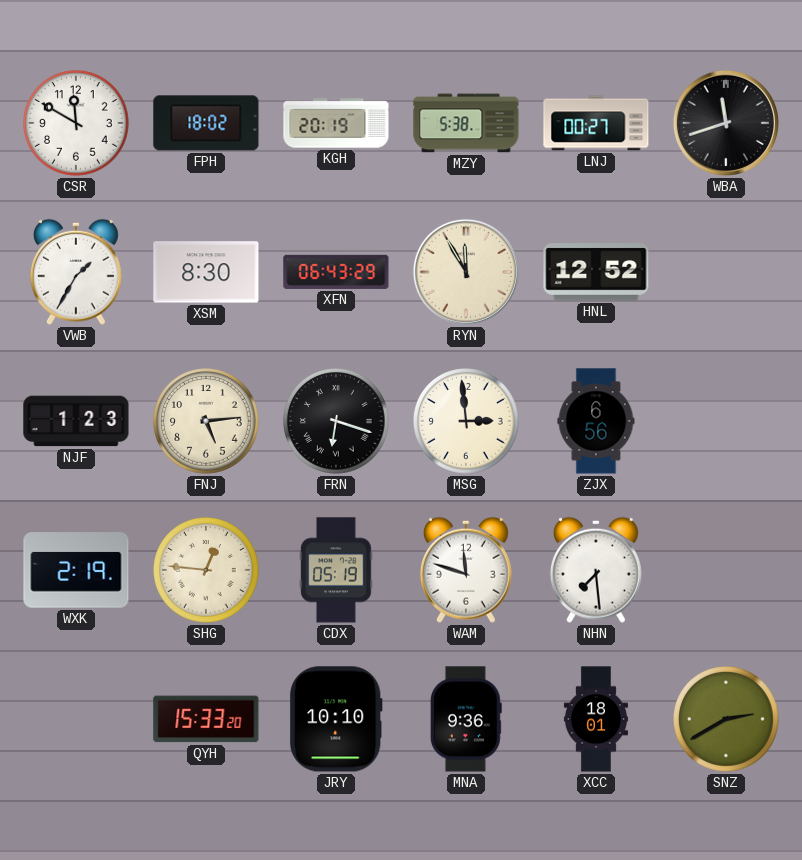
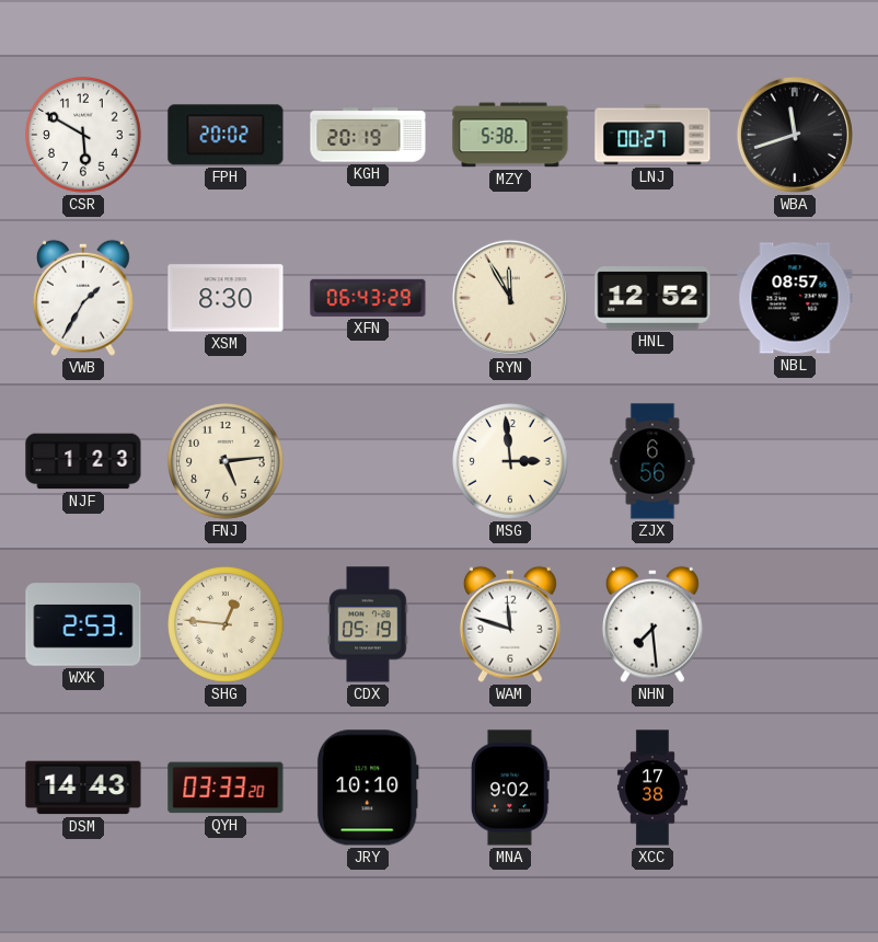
CSR: 11:50 -> 5:50
FPH: 18:02 -> 20:02
NBL: none -> 08:57
FRN: 6:18 -> none
WXK: 2:19 -> 2:53
DSM: none -> 14:43
QYH: 15:33 -> 03:33
MNA: 9:36 -> 9:02
XCC: 18:01 -> 17:38
SNZ: 2:40 -> none
